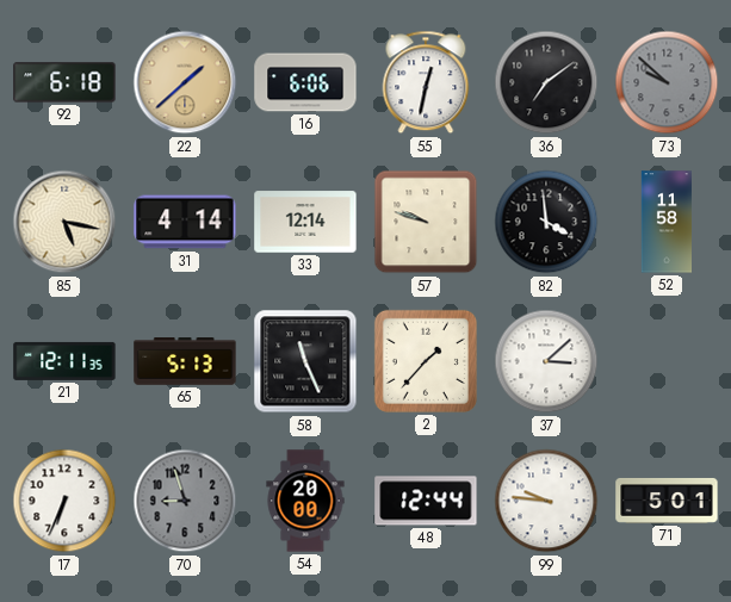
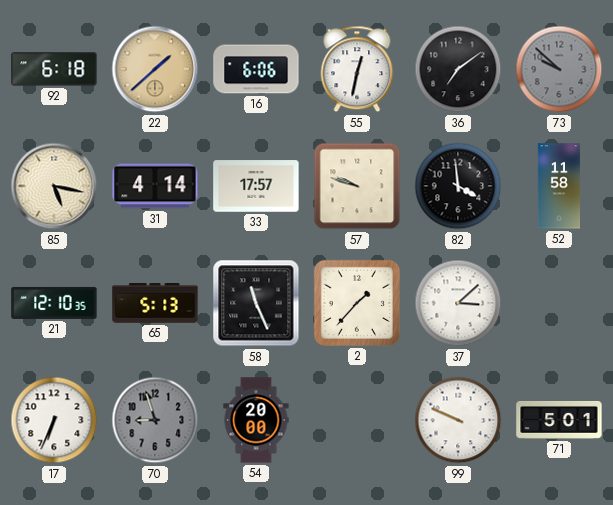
33: 12:14 -> 17:57
21: 12:11 -> 12:10
48: 12:44 -> none
99: 9:46 -> 9:49
